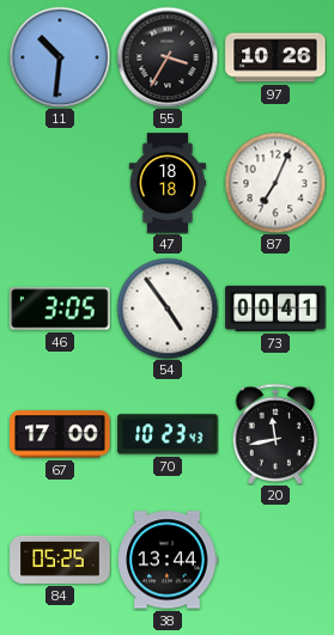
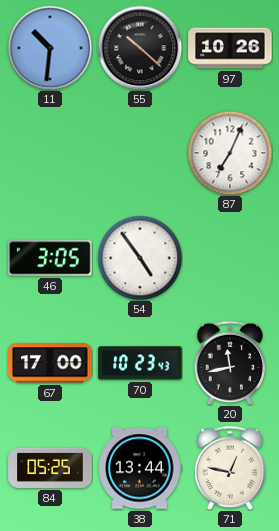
55: 3:35 -> 10:22
47: 18:18 -> none
73: 00:41 -> none
71: none -> 12:47
